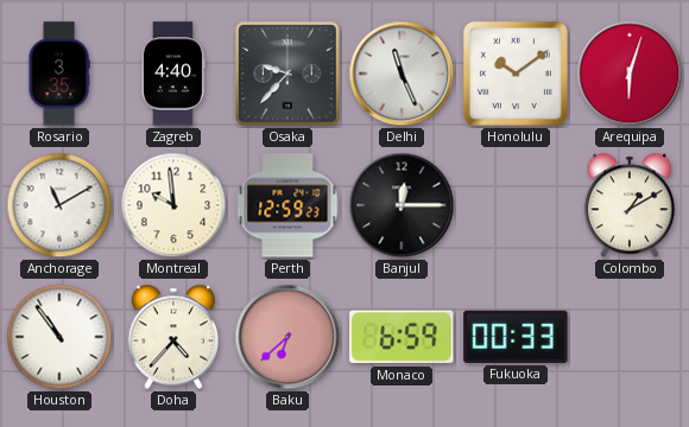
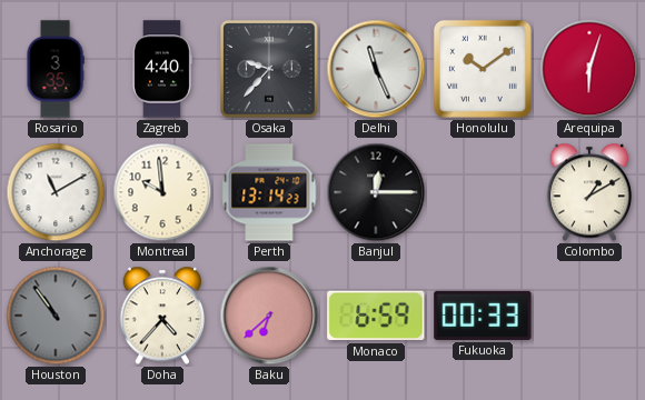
Perth: 12:59 -> 13:14
Houston dial: white -> grey
